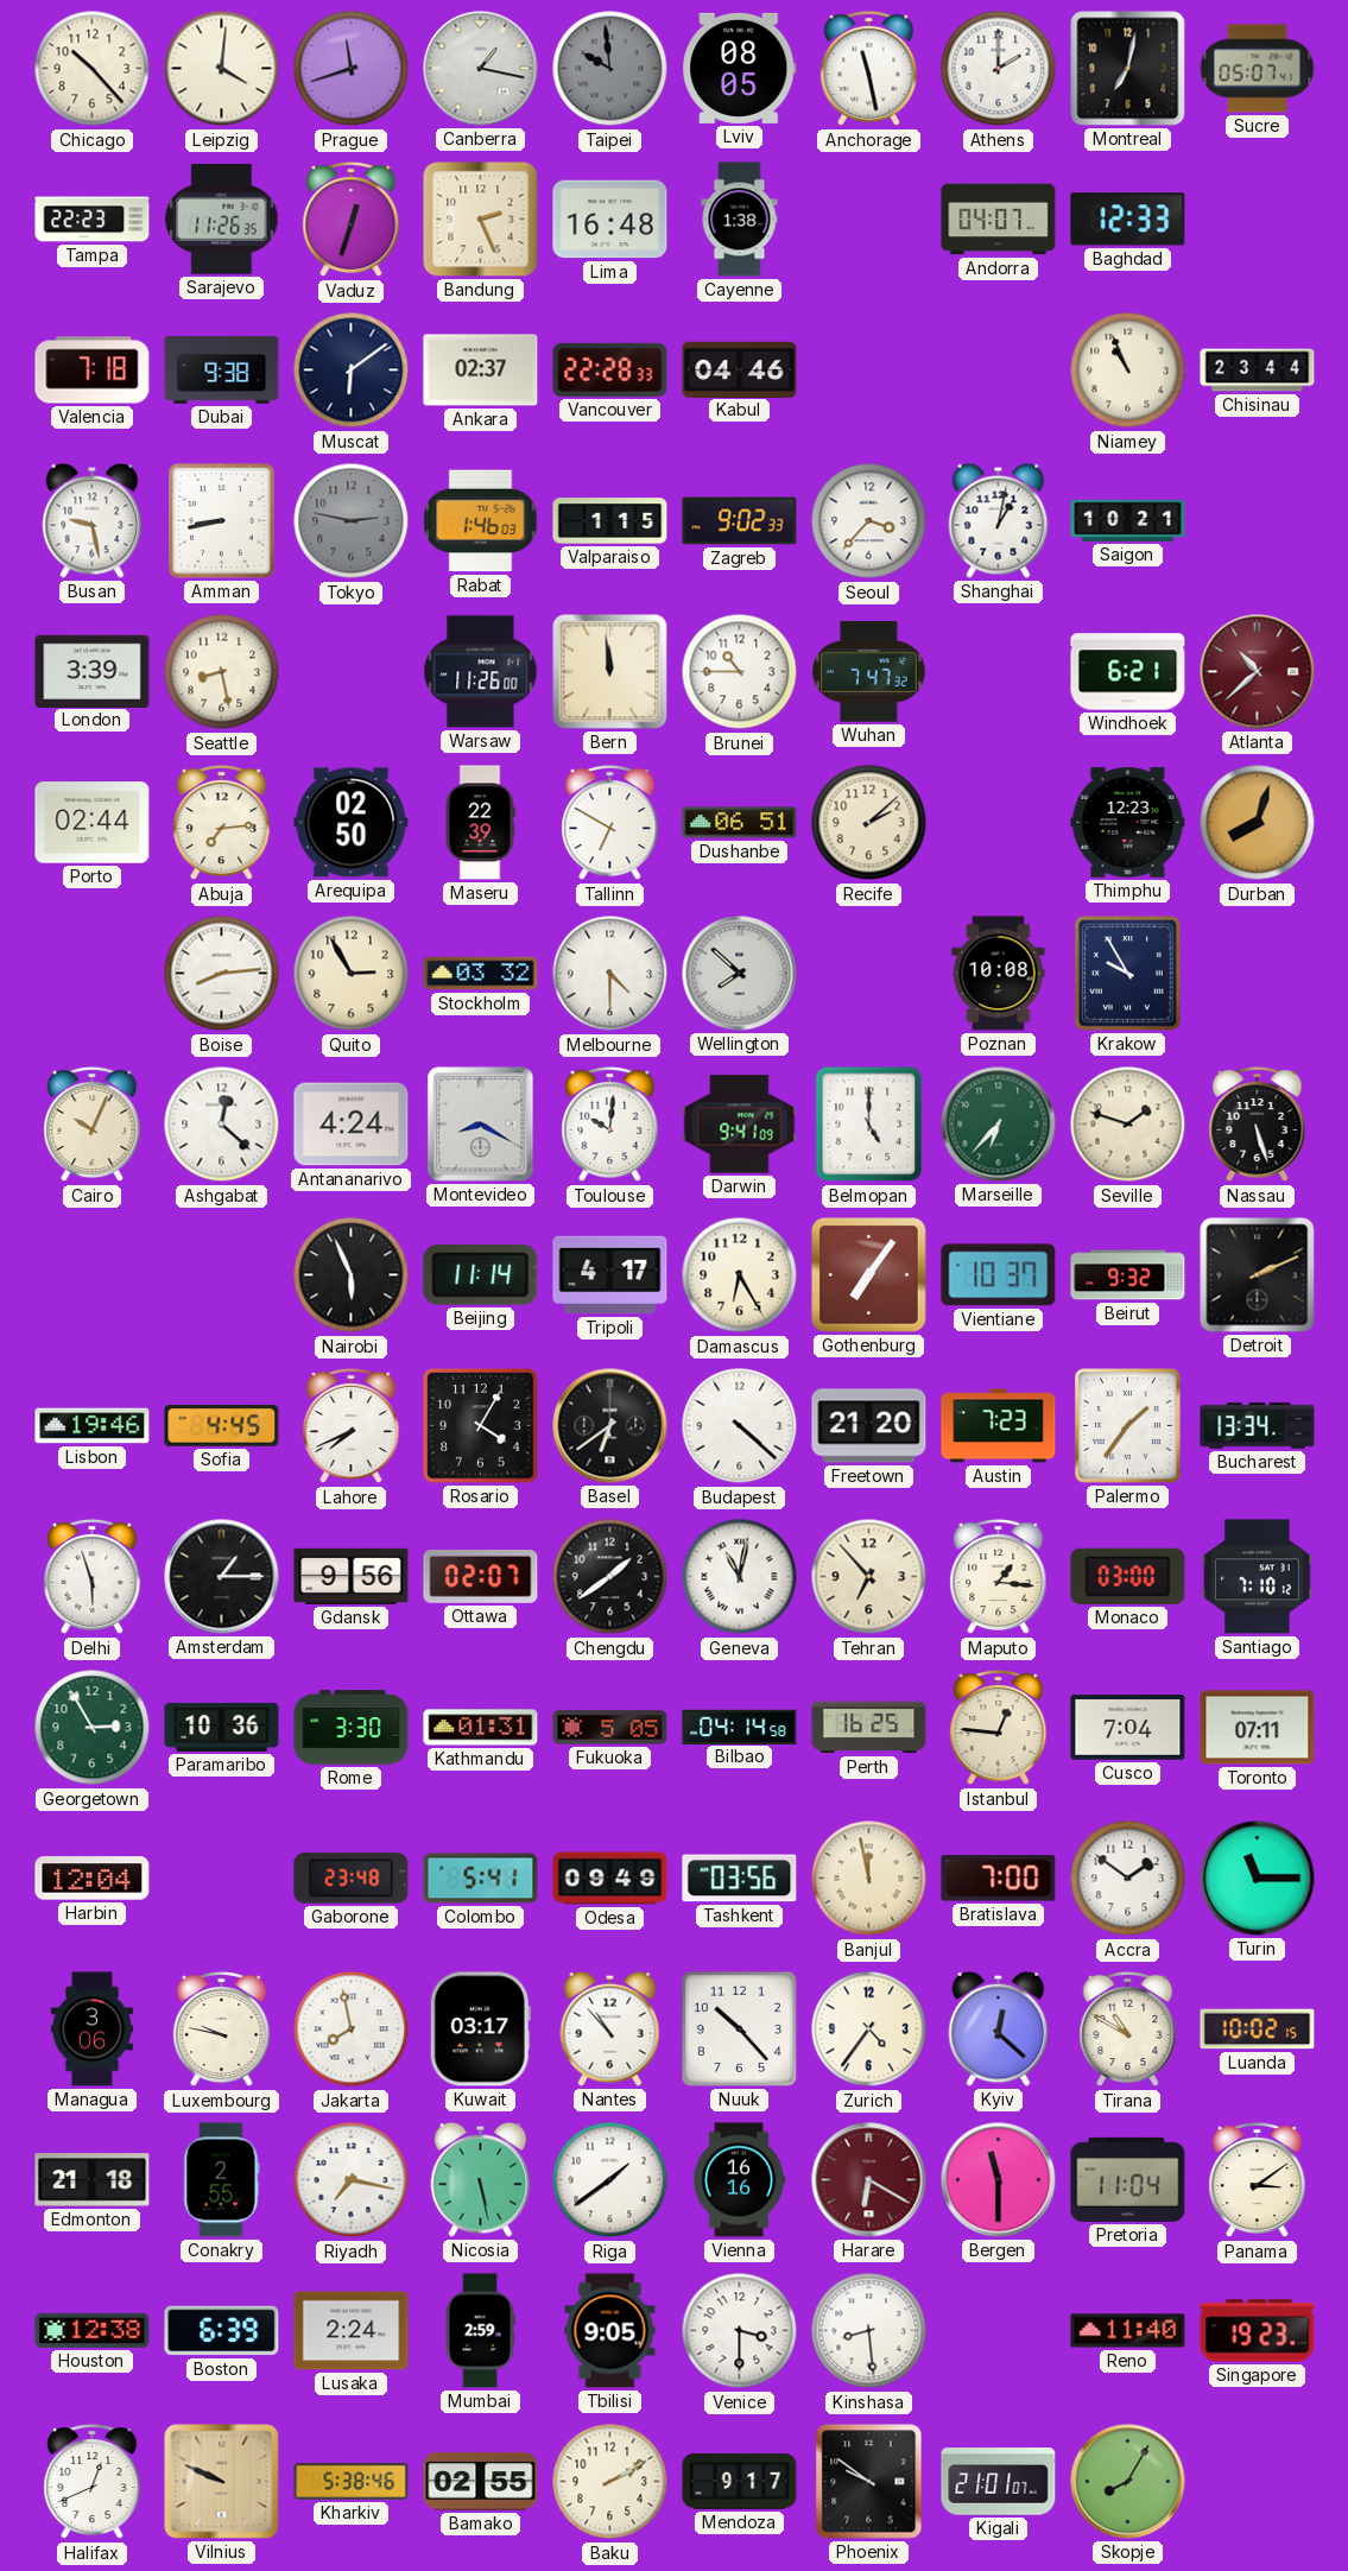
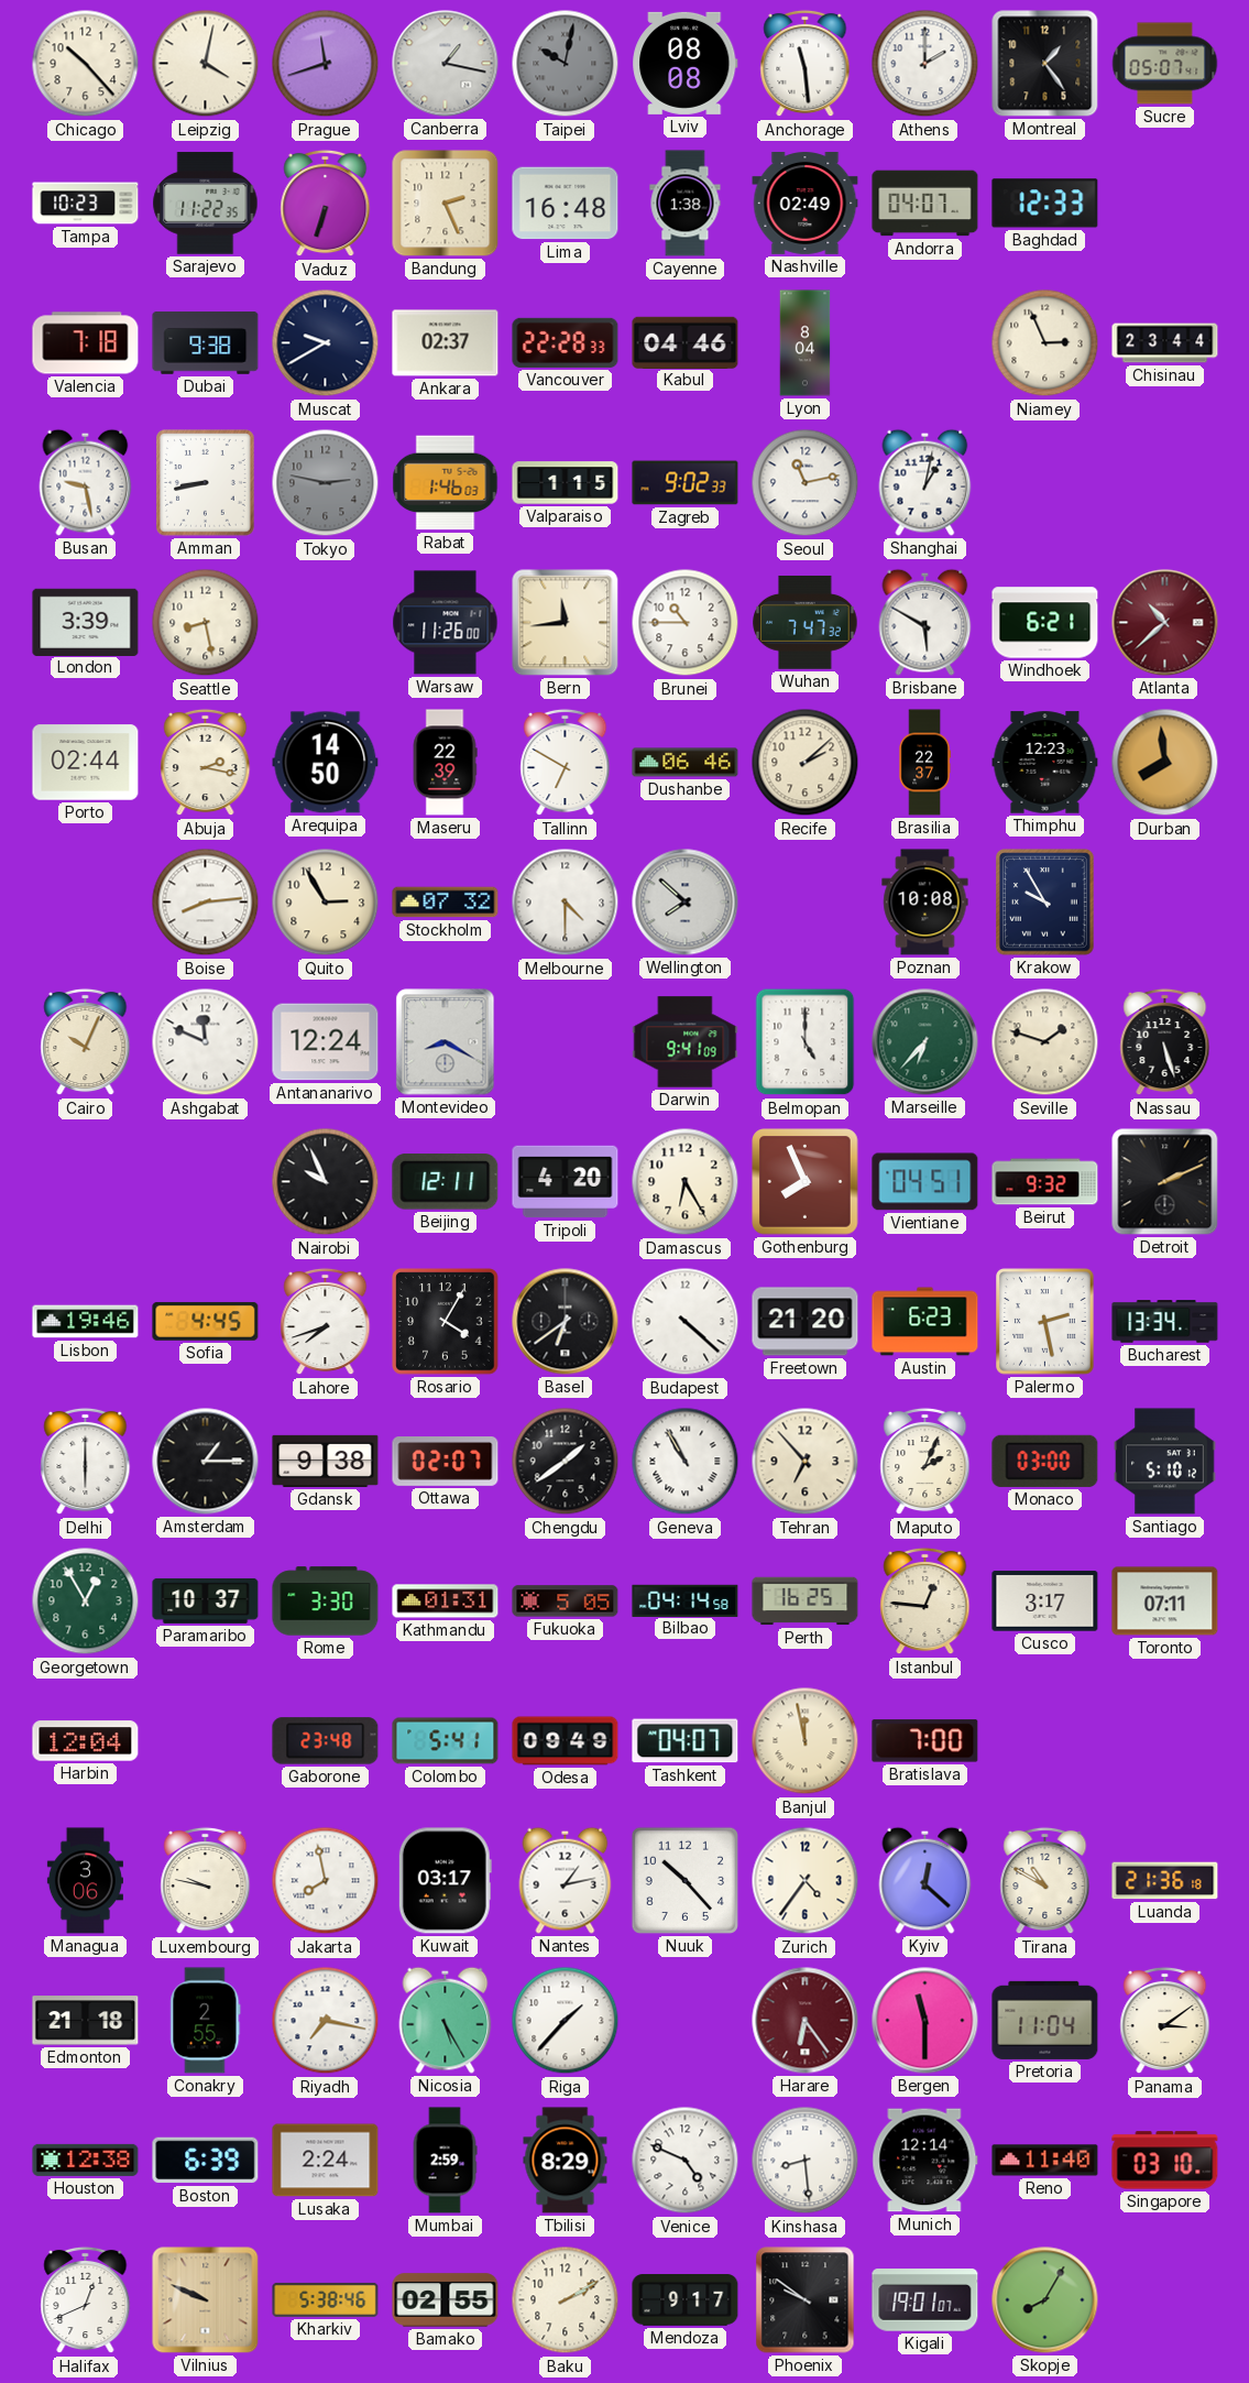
Leipzig: 4:01 -> 4:02
Taipei: 9:59 -> 10:02
Lviv: 08:05 -> 08:08
Anchorage: 11:28 -> 11:29
Montreal: 7:02 -> 1:24
Tampa: 22:23 -> 10:23
Sarajevo: 11:26 -> 11:22
Vaduz: 12:33 -> 6:33
Nashville: none -> 02:49
Muscat: 6:09 -> 9:40
Lyon: none -> 8:04
Niamey: 10:56 -> 2:56
Seoul: 3:37 -> 11:13
Saigon: 10:21 -> none
Bern: 11:59 -> 11:44
Brisbane: none -> 5:50
Abuja: 7:14 -> 2:17
Arequipa: 02:50 -> 14:50
Dushanbe: 06:51 -> 06:46
Brasilia: none -> 22:37
Durban: 8:03 -> 7:59
Stockholm: 03:32 -> 07:32
Ashgabat: 12:22 -> 11:49
Antananarivo: 4:24 -> 12:24
Toulouse: 10:01 -> none
Nairobi: 5:56 -> 9:56
Beijing: 11:14 -> 12:11
Tripoli: 4:17 -> 4:20
Gothenburg: 7:06 -> 7:56
Vientiane: 10:37 -> 04:51
Lahore: 7:41 -> 7:42
Austin: 7:23 -> 6:23
Palermo: 1:36 -> 2:28
Delhi: 5:57 -> 6:00
Gdansk: 9:56 -> 9:38
Geneva: 11:02 -> 10:55
Maputo: 1:16 -> 2:04
Santiago: 7:10 -> 5:10
Georgetown: 2:55 -> 12:55
Paramaribo: 10:36 -> 10:37
Cusco: 7:04 -> 3:17
Tashkent: 03:56 -> 04:07
Accra: 1:51 -> none
Turin: 11:15 -> none
Nantes: 10:53 -> 1:13
Luanda: 10:02 -> 21:36
Nicosia: 5:28 -> 5:25
Riga: 1:39 -> 1:37
Vienna: 16:16 -> none
Harare: 6:20 -> 6:24
Tbilisi: 9:05 -> 8:29
Venice: 3:30 -> 4:49
Munich: none -> 12:14
Singapore: 19:23 -> 03:10
Kigali: 21:01 -> 19:01
